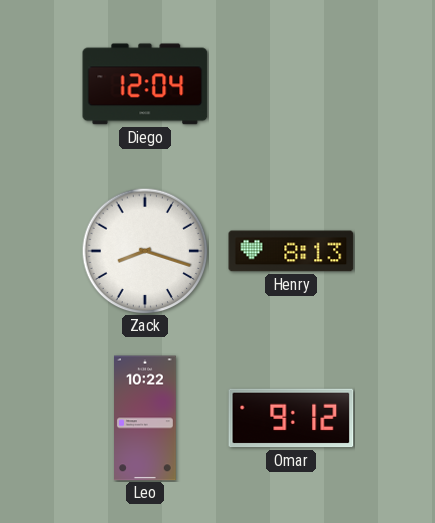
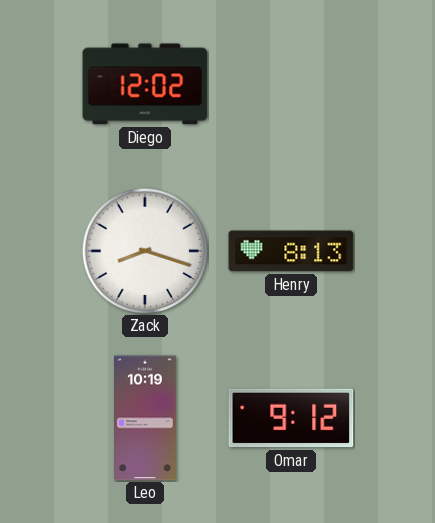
Diego: 12:04 -> 12:02
Leo: 10:22 -> 10:19
